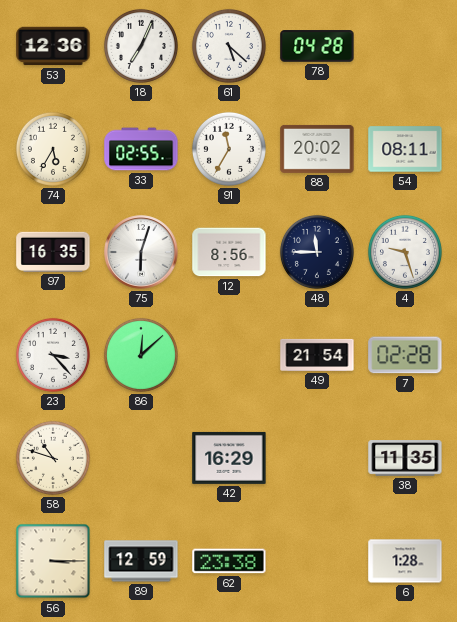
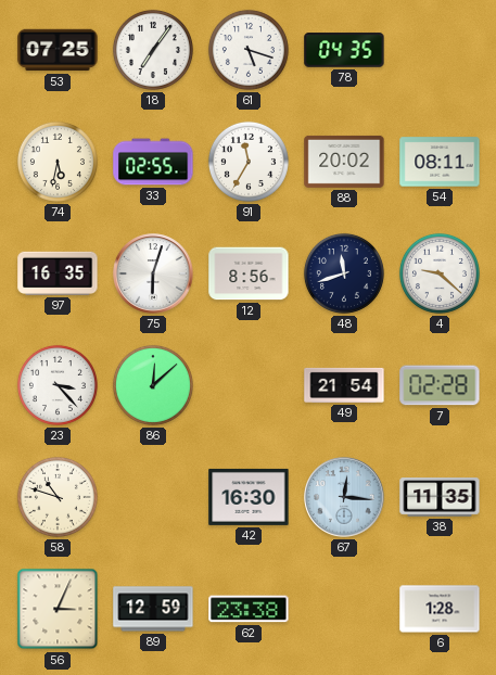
53: 12:36 -> 07:25
18: 7:04 -> 7:06
61: 5:22 -> 5:18
78: 04:28 -> 04:35
74: 5:35 -> 5:32
48: 11:45 -> 11:42
4: 9:27 -> 9:22
42: 16:29 -> 16:30
67: none -> 12:16
56: 3:15 -> 3:04
